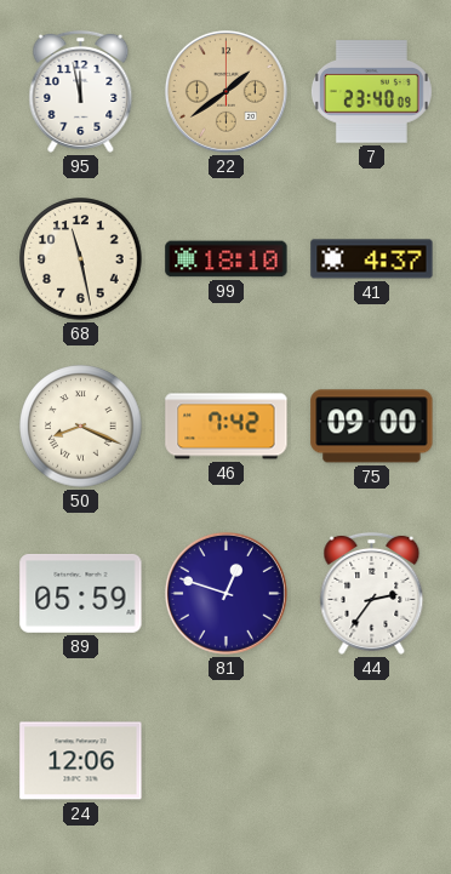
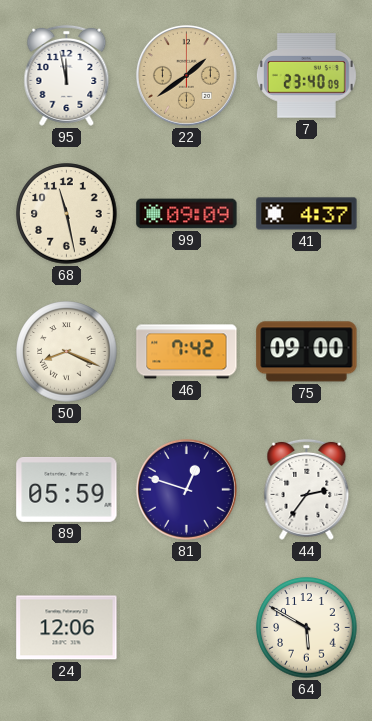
99: 18:10 -> 09:09
64: none -> 5:50
